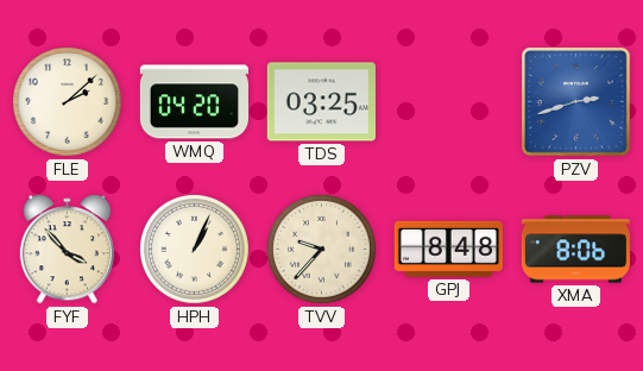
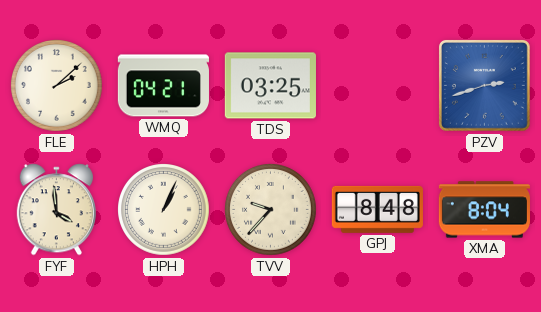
WMQ: 04:20 -> 04:21
FYF: 3:53 -> 3:59
XMA: 8:06 -> 8:04
